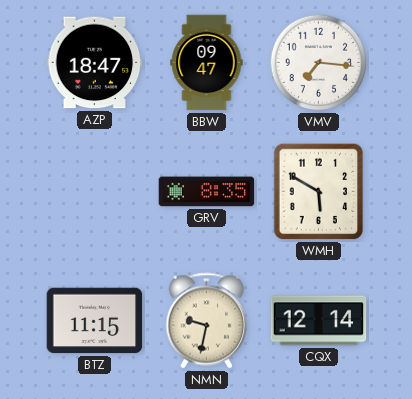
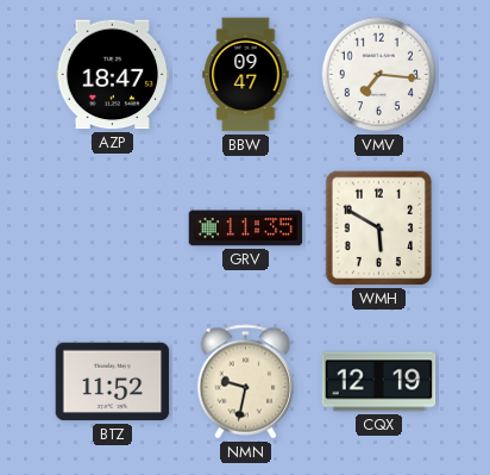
GRV: 8:35 -> 11:35
BTZ: 11:15 -> 11:52
CQX: 12:14 -> 12:19
